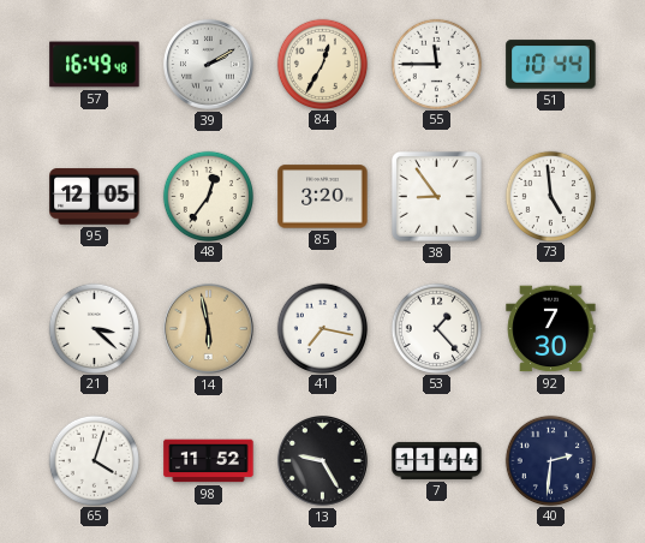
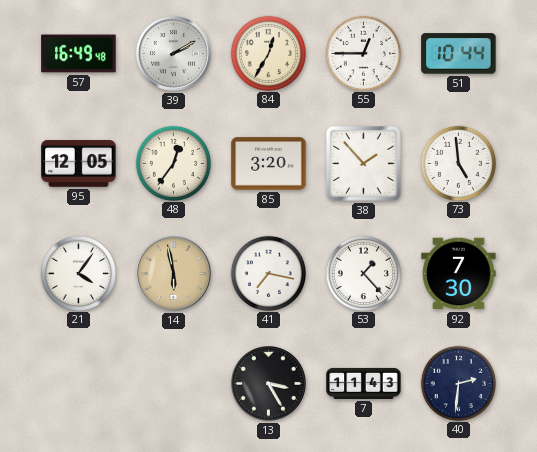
55: 11:45 -> 12:45
38: 8:54 -> 1:53
21: 3:22 -> 4:06
65: 4:03 -> none
98: 11:52 -> none
13: 9:25 -> 3:25
7: 11:44 -> 11:43
